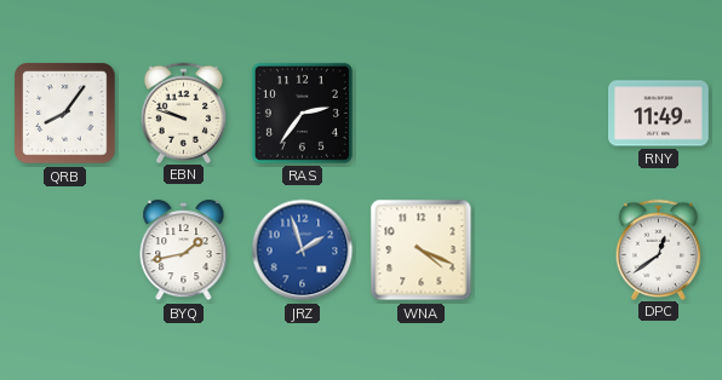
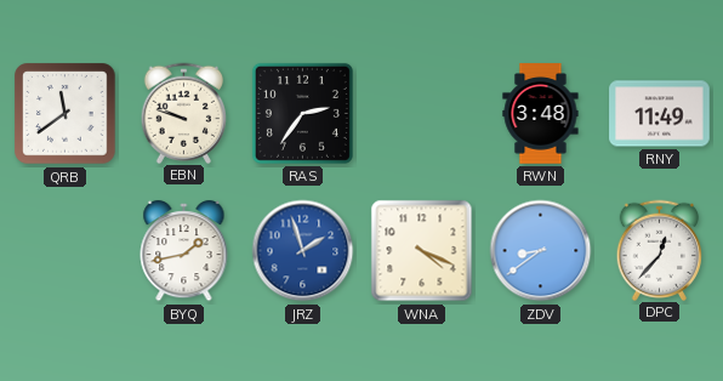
QRB: 8:06 -> 11:39
RWN: none -> 3:48
ZDV: none -> 8:39
DPC: 12:39 -> 12:37
